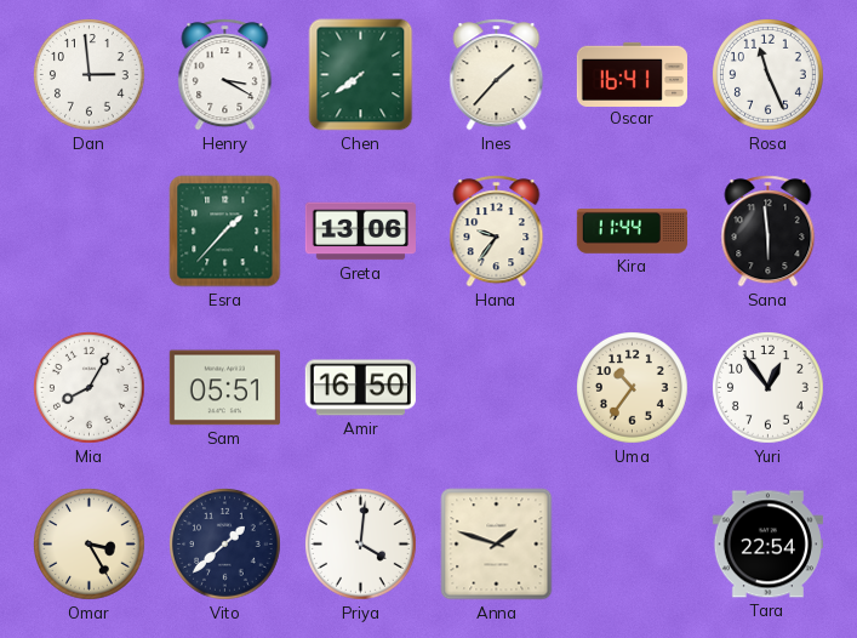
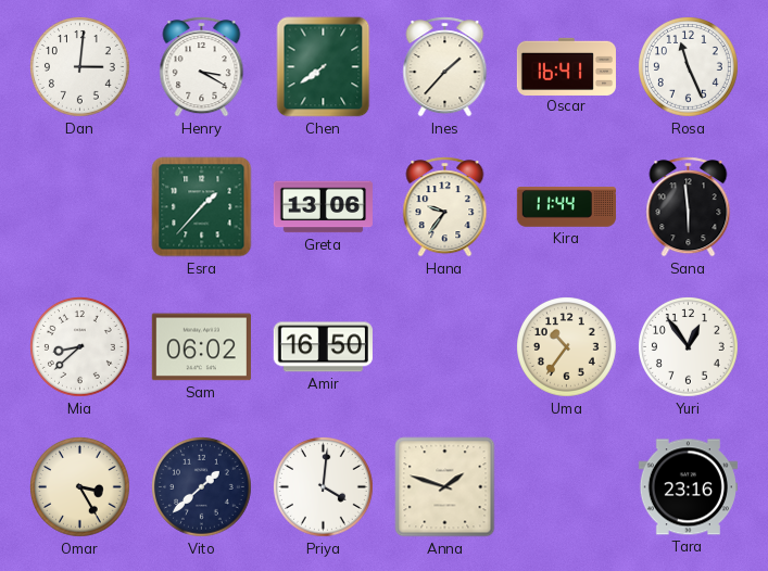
Dan: 2:59 -> 3:01
Mia: 8:05 -> 8:38
Sam: 05:51 -> 06:02
Tara: 22:54 -> 23:16
